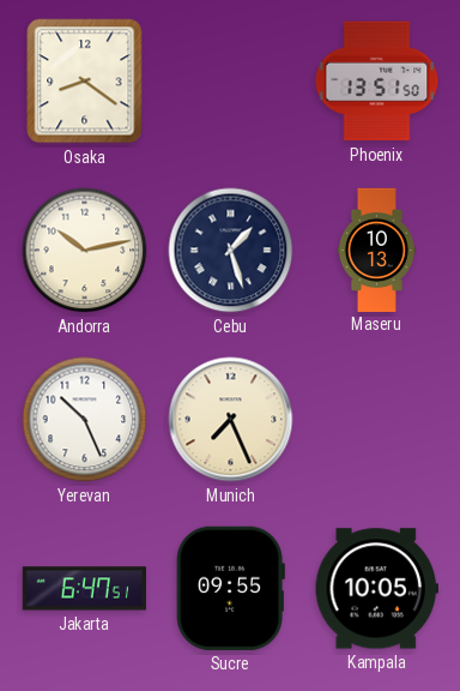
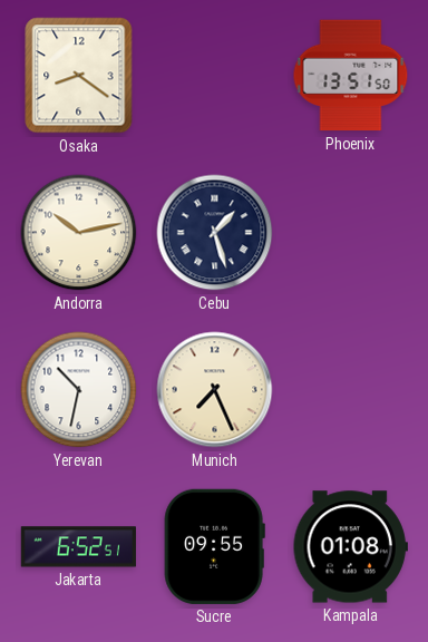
Maseru: 10:13 -> none
Yerevan: 10:26 -> 10:32
Jakarta: 6:47 -> 6:52
Kampala: 10:05 -> 01:08
